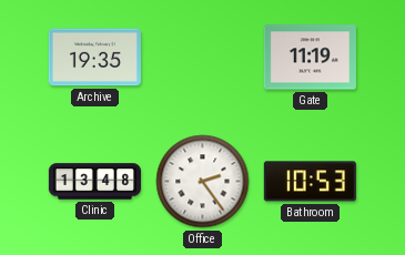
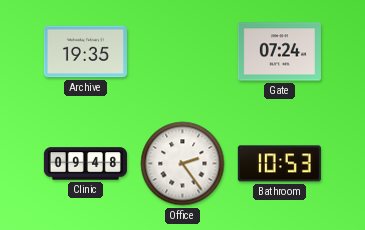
Gate: 11:19 -> 07:24
Clinic: 13:48 -> 09:48
